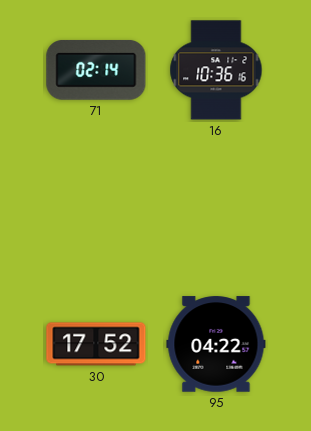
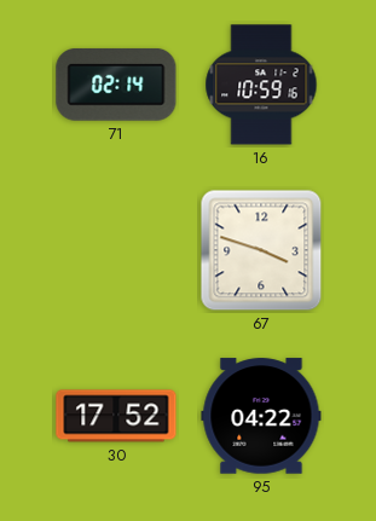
16: 10:36 -> 10:59
67: none -> 3:48
